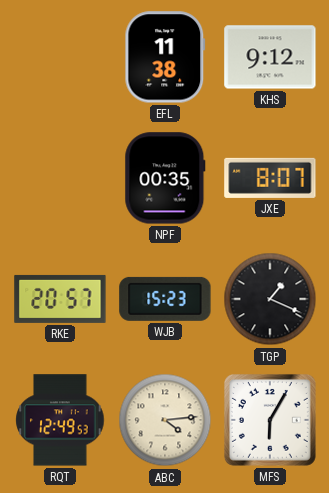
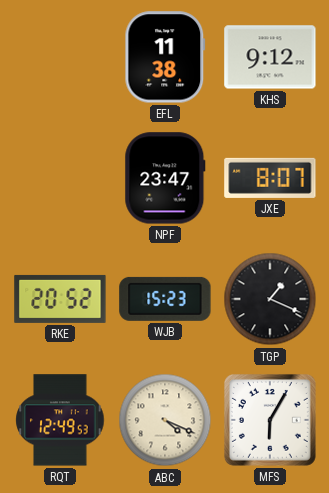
NPF: 00:35 -> 23:47
RKE: 20:57 -> 20:52
ABC: 4:14 -> 4:19
